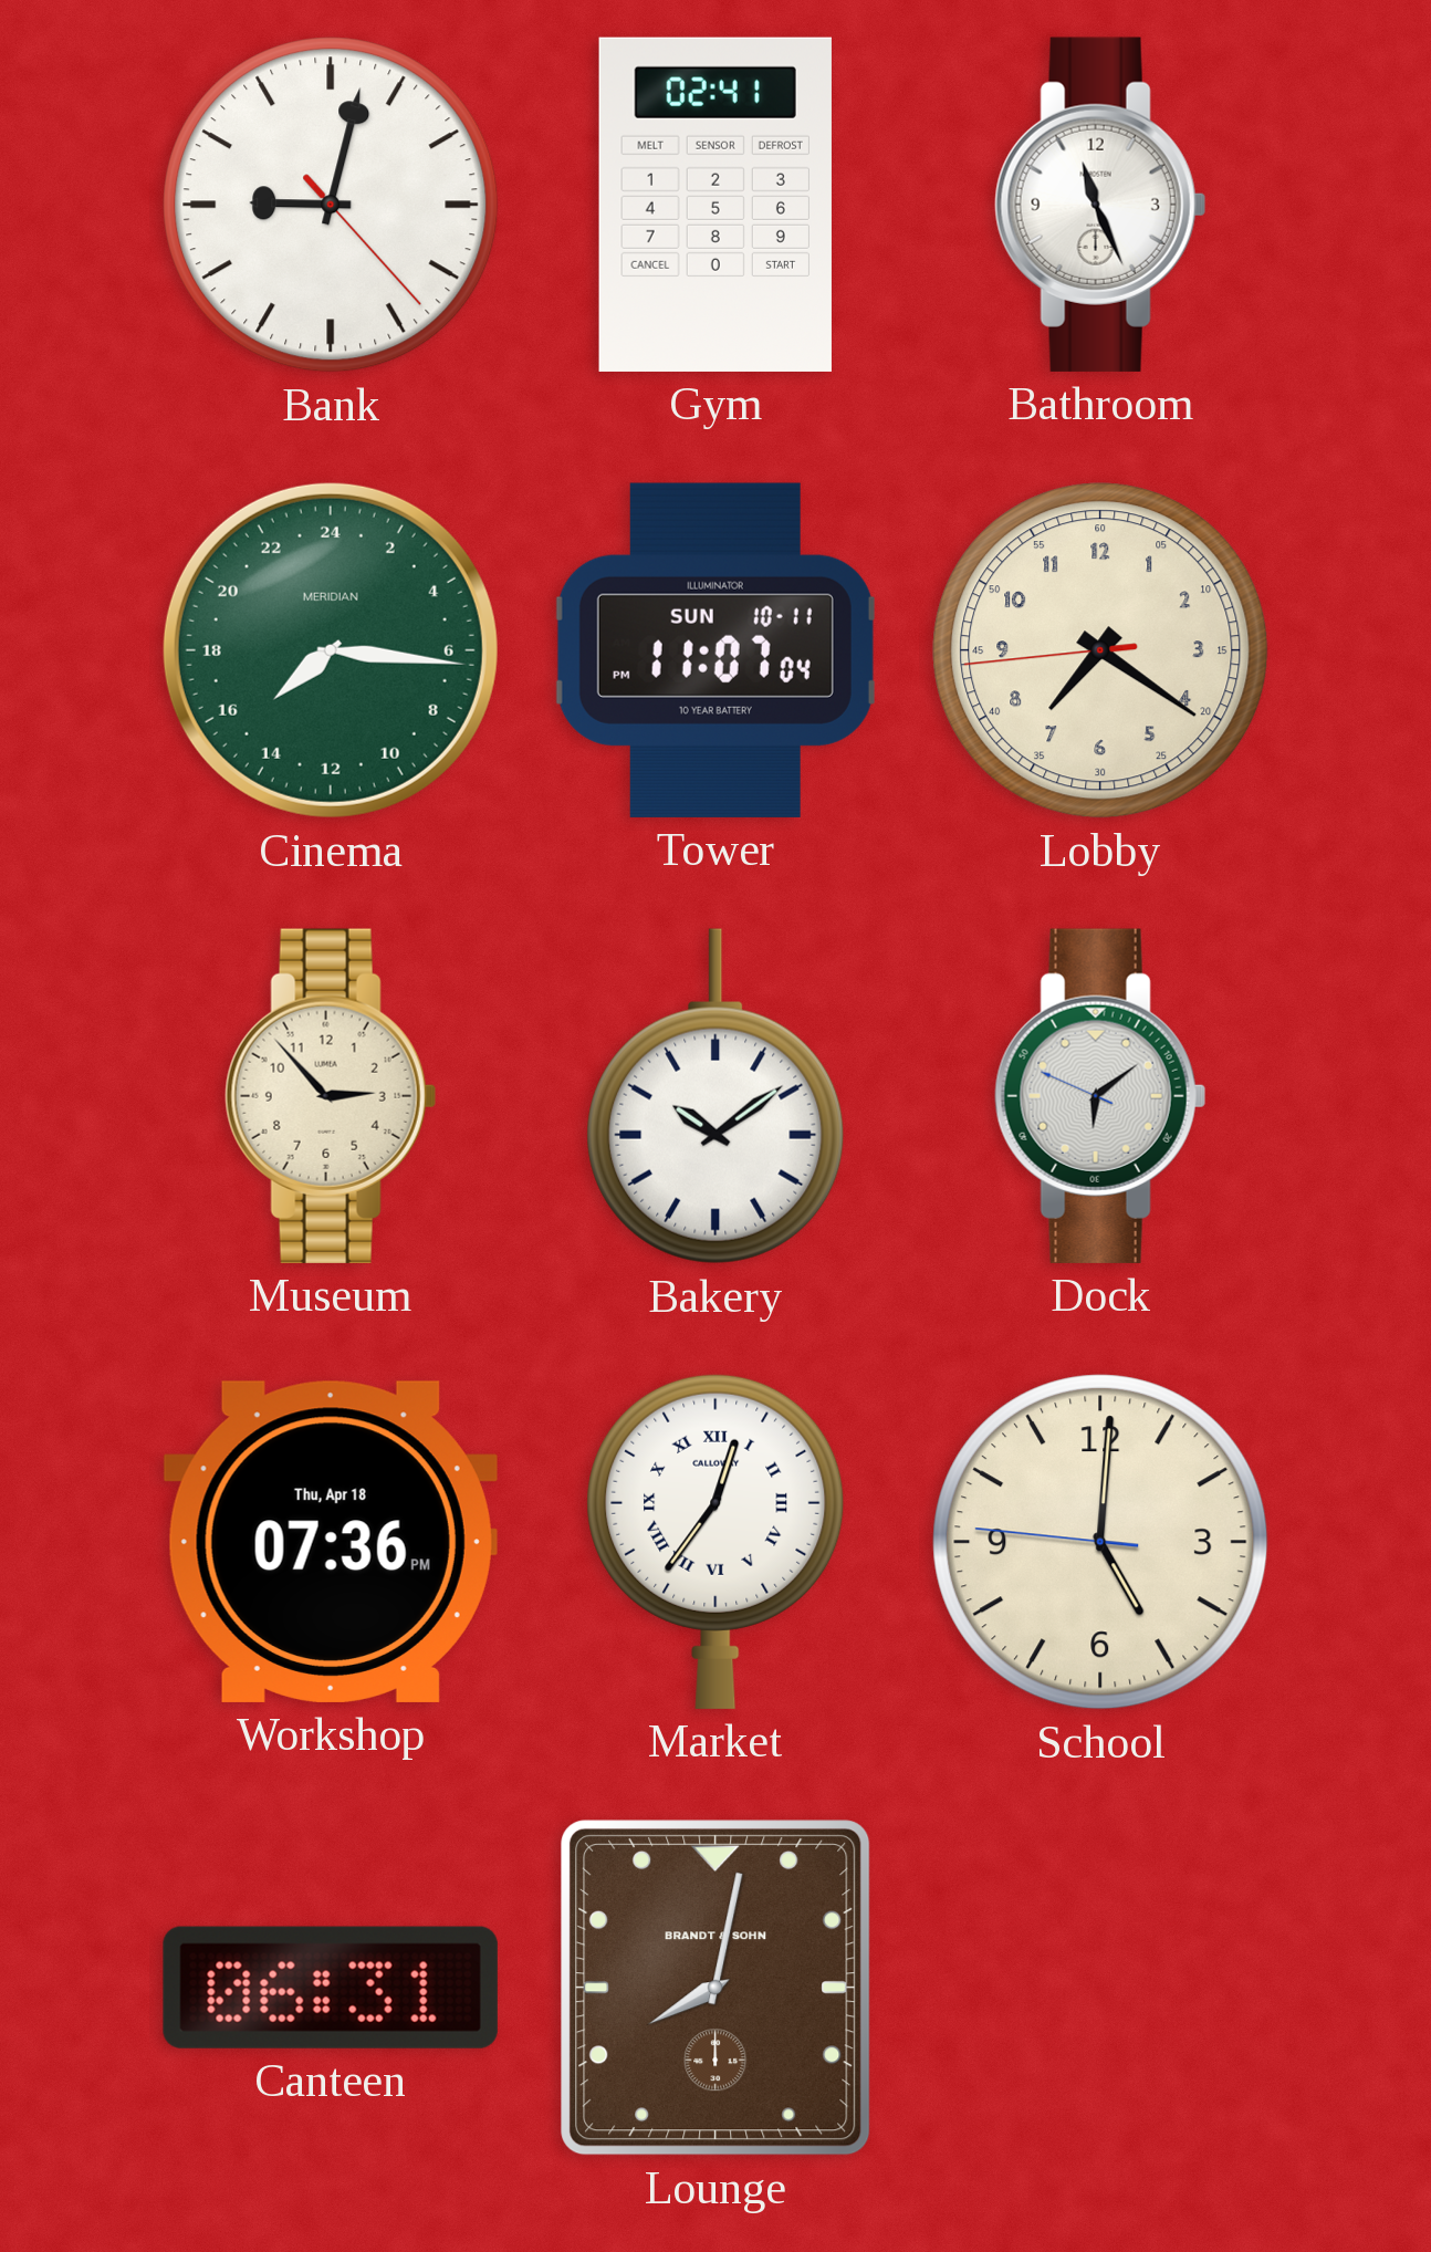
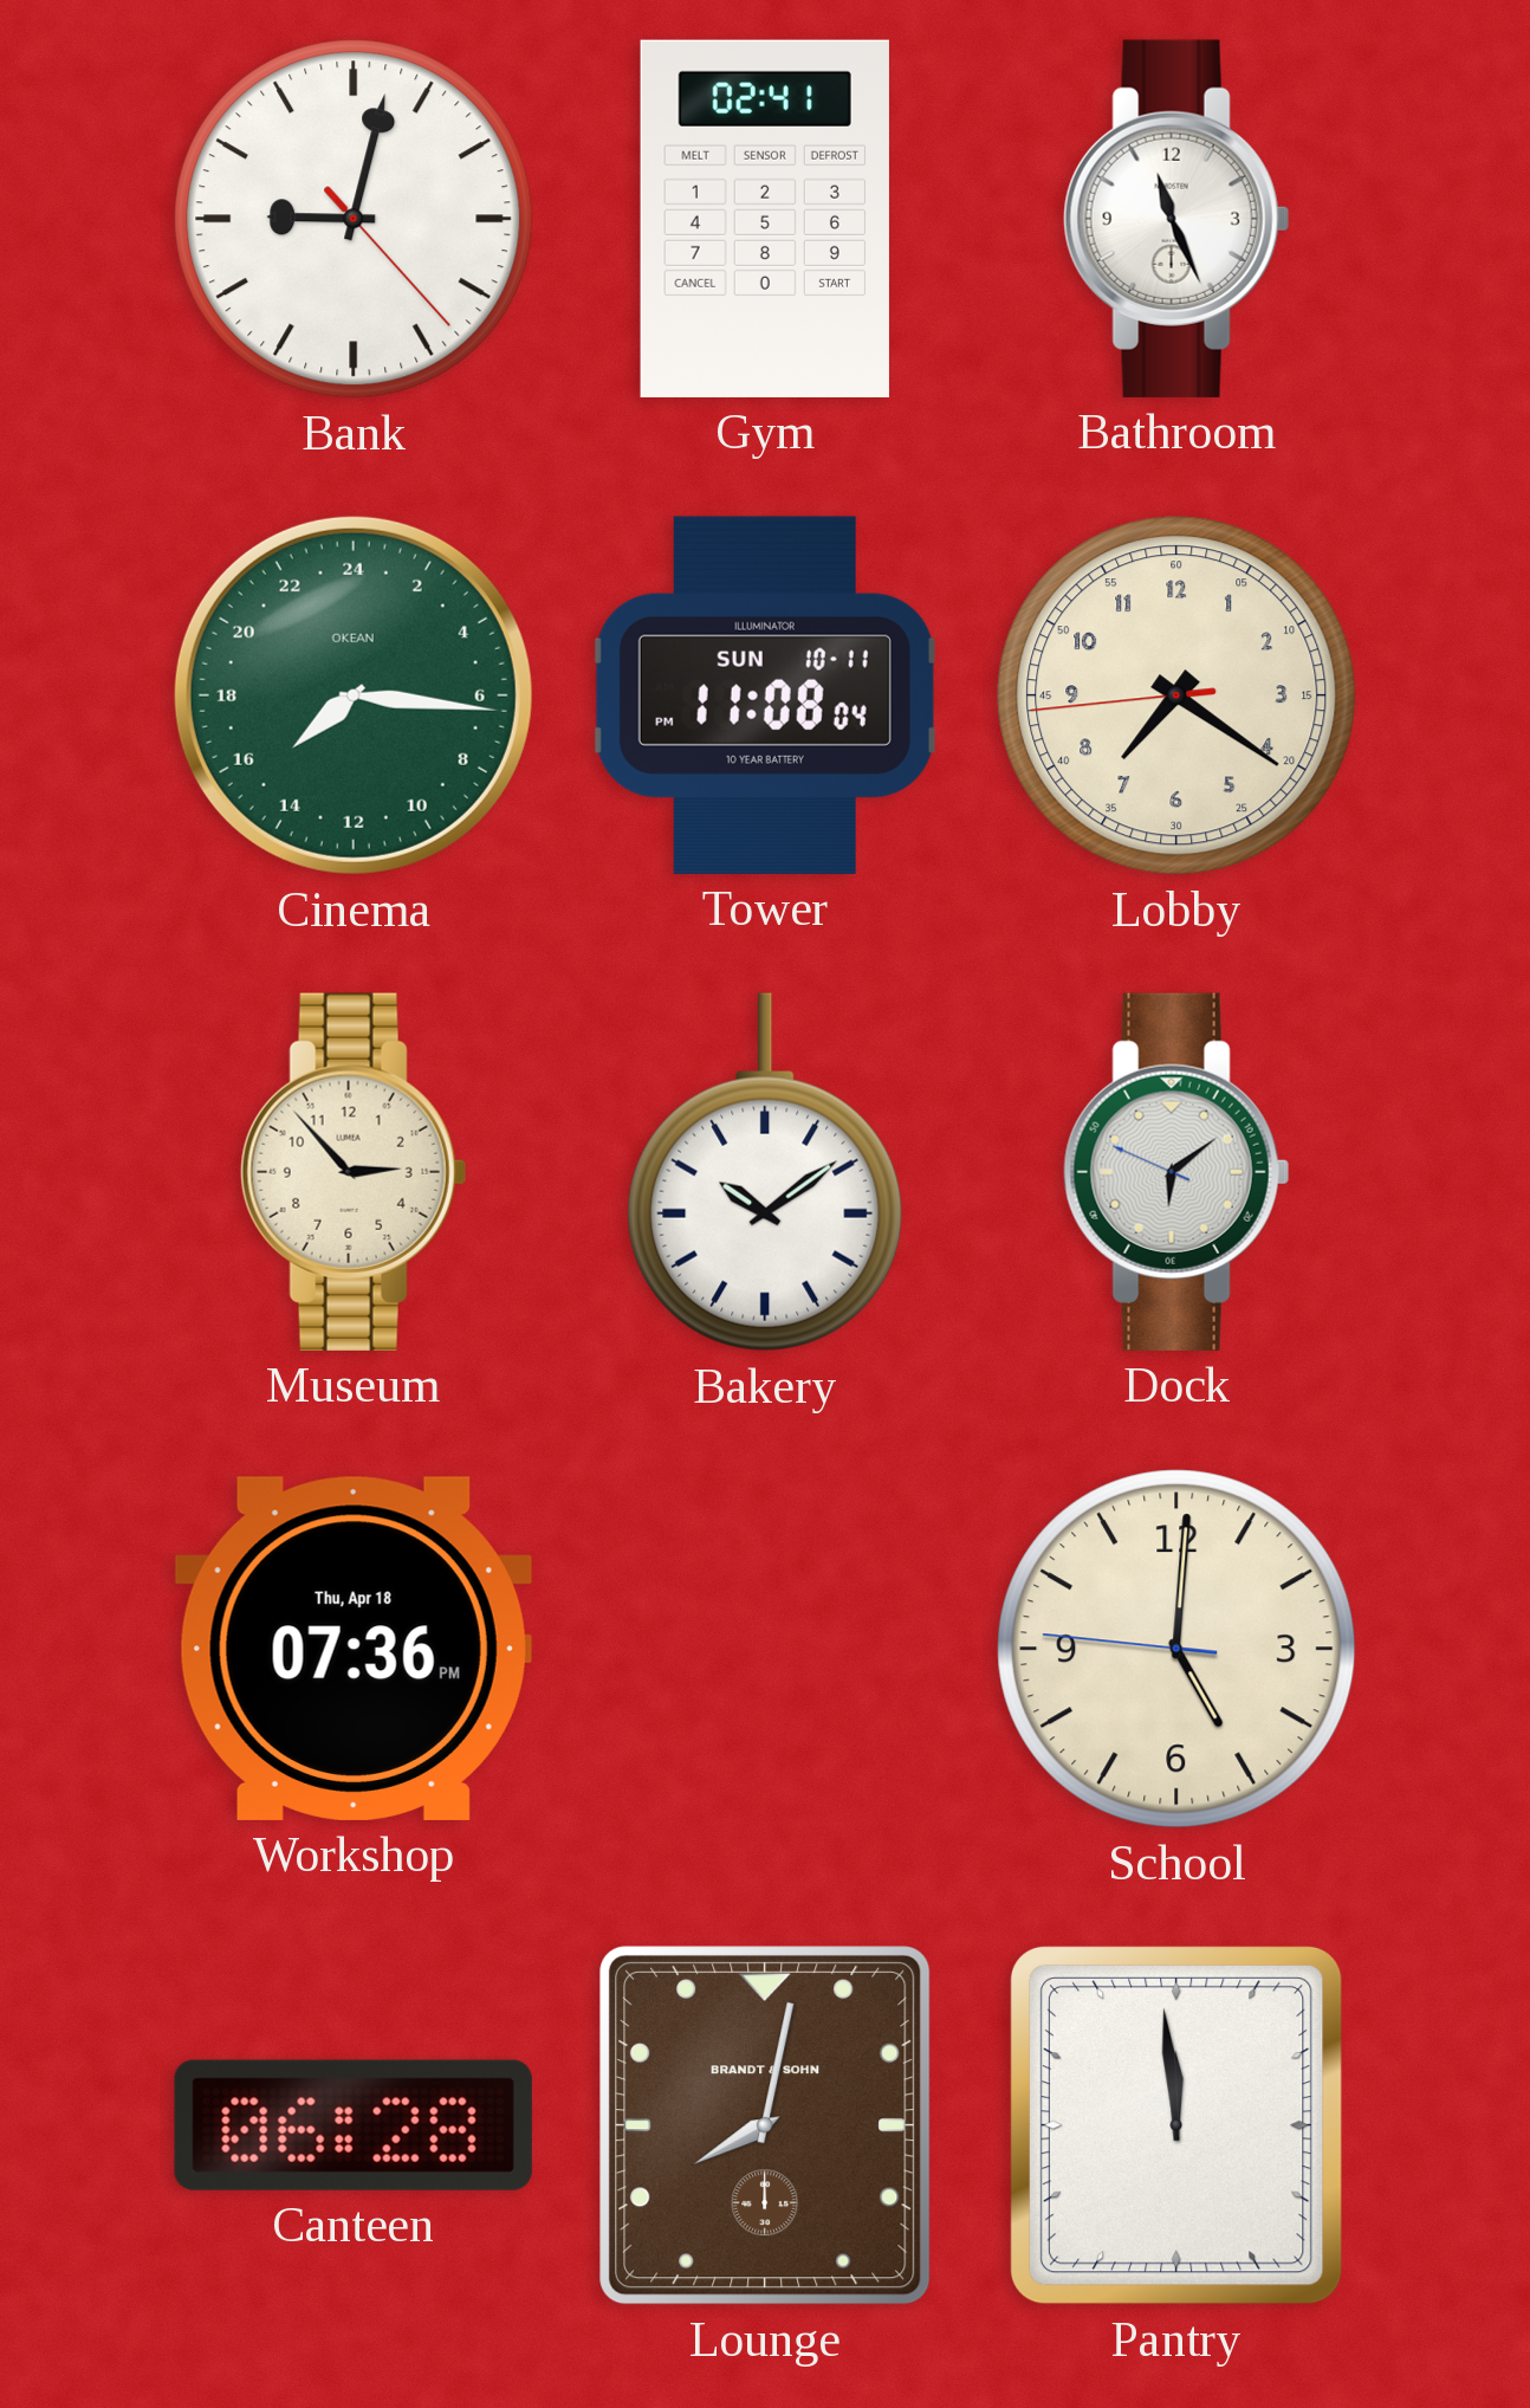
Cinema brand: MERIDIAN -> OKEAN
Tower: 11:07 -> 11:08
Market: 12:36 -> none
Canteen: 06:31 -> 06:28
Pantry: none -> 11:59
